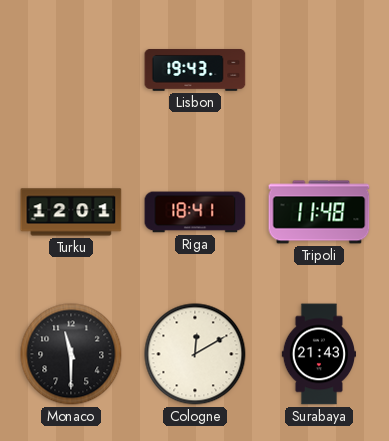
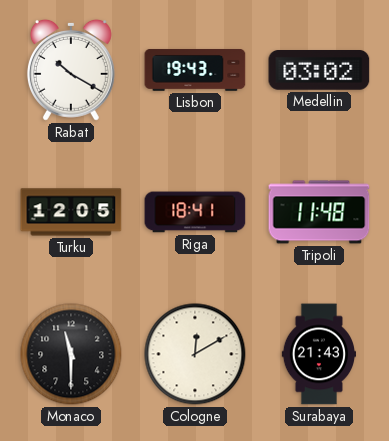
Rabat: none -> 10:20
Medellin: none -> 03:02
Turku: 12:01 -> 12:05
